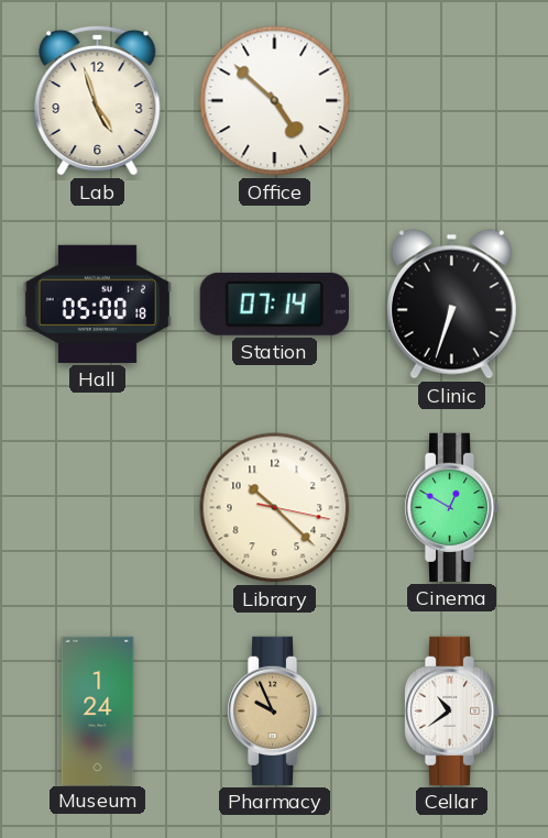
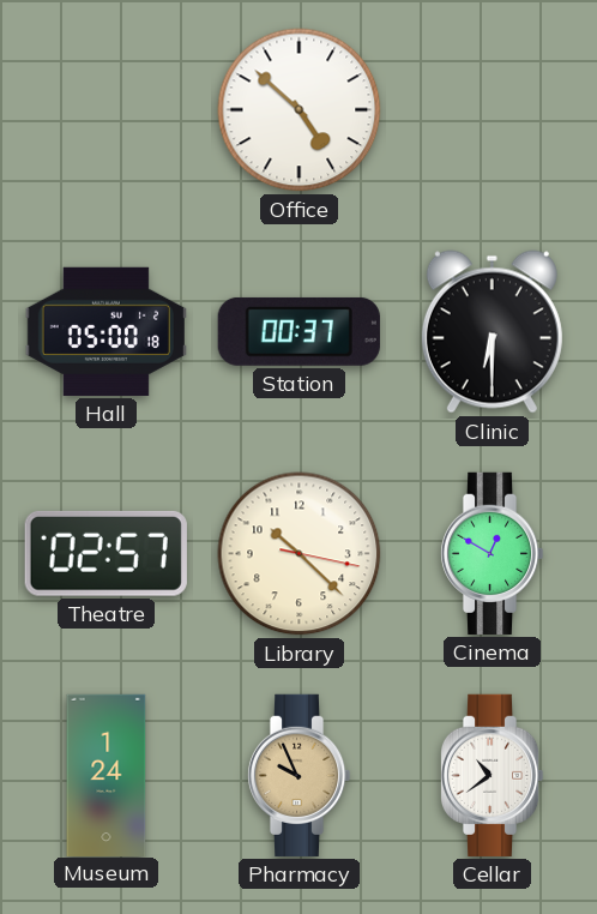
Lab: 4:57 -> none
Station: 07:14 -> 00:37
Clinic: 6:33 -> 6:30
Theatre: none -> 02:57
